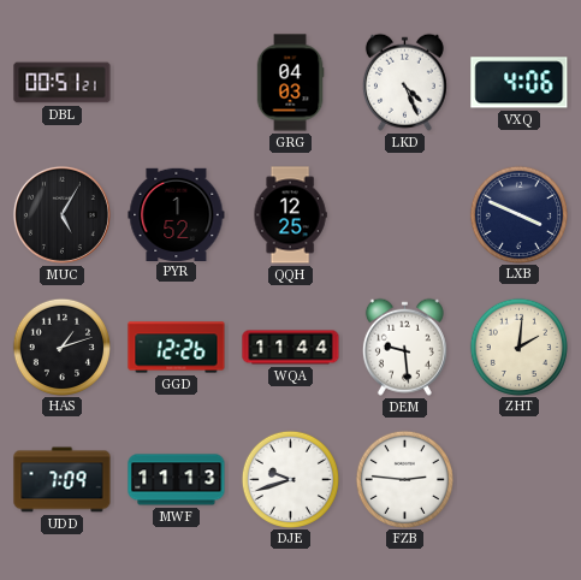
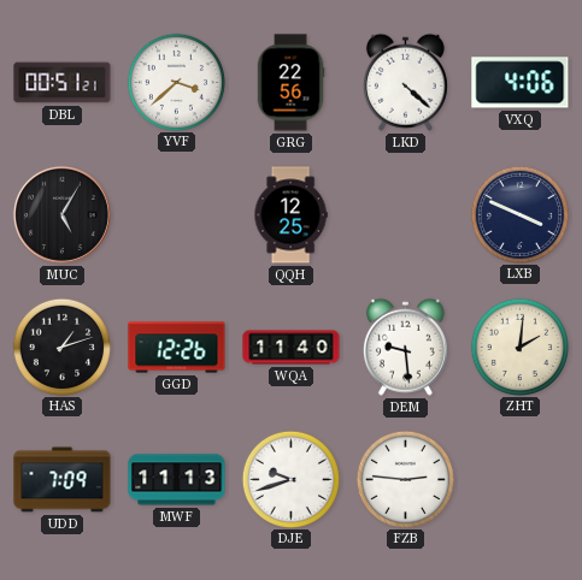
YVF: none -> 3:38
GRG: 04:03 -> 22:56
LKD: 4:26 -> 4:22
PYR: 1:52 -> none
WQA: 11:44 -> 11:40
